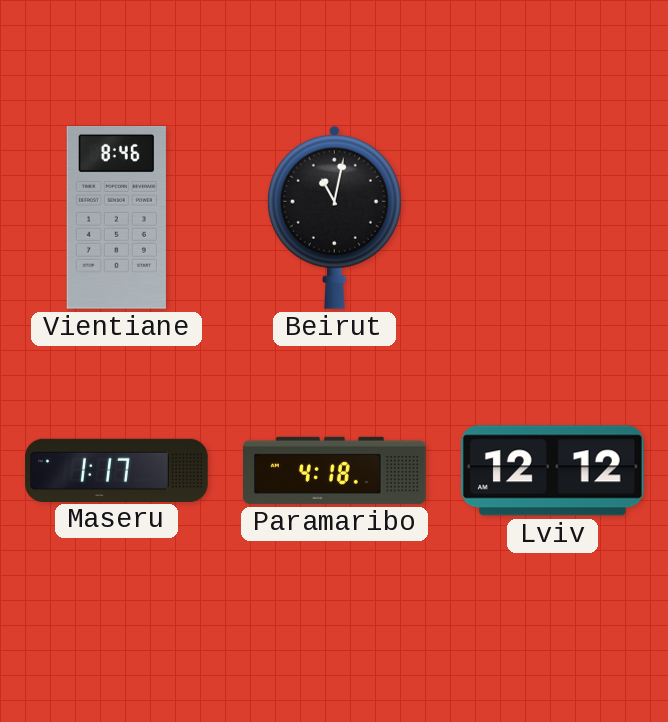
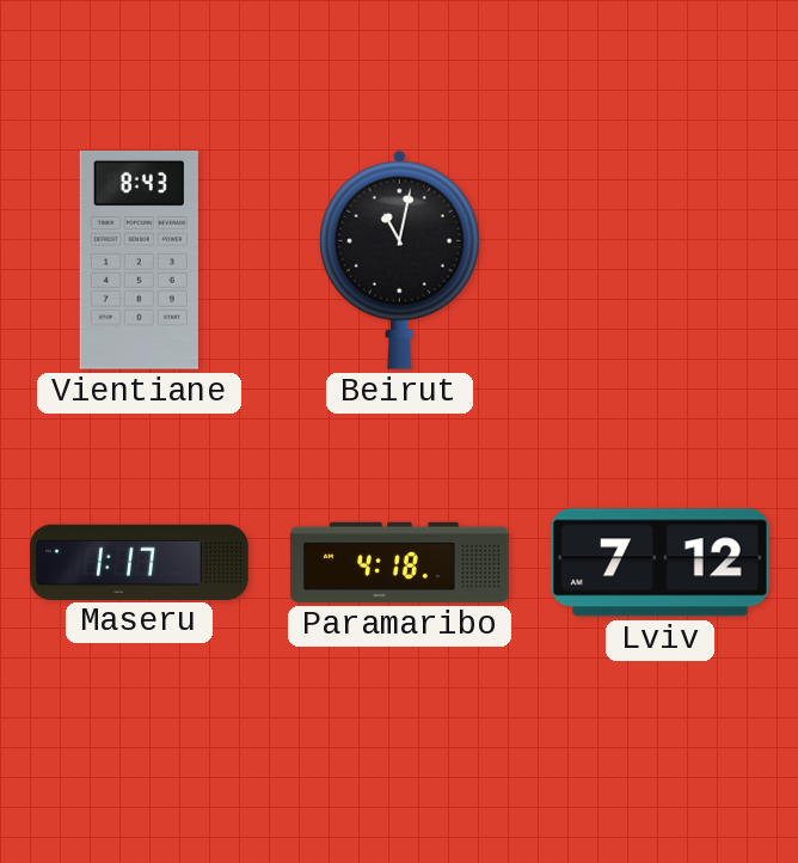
Vientiane: 8:46 -> 8:43
Lviv: 12:12 -> 7:12
